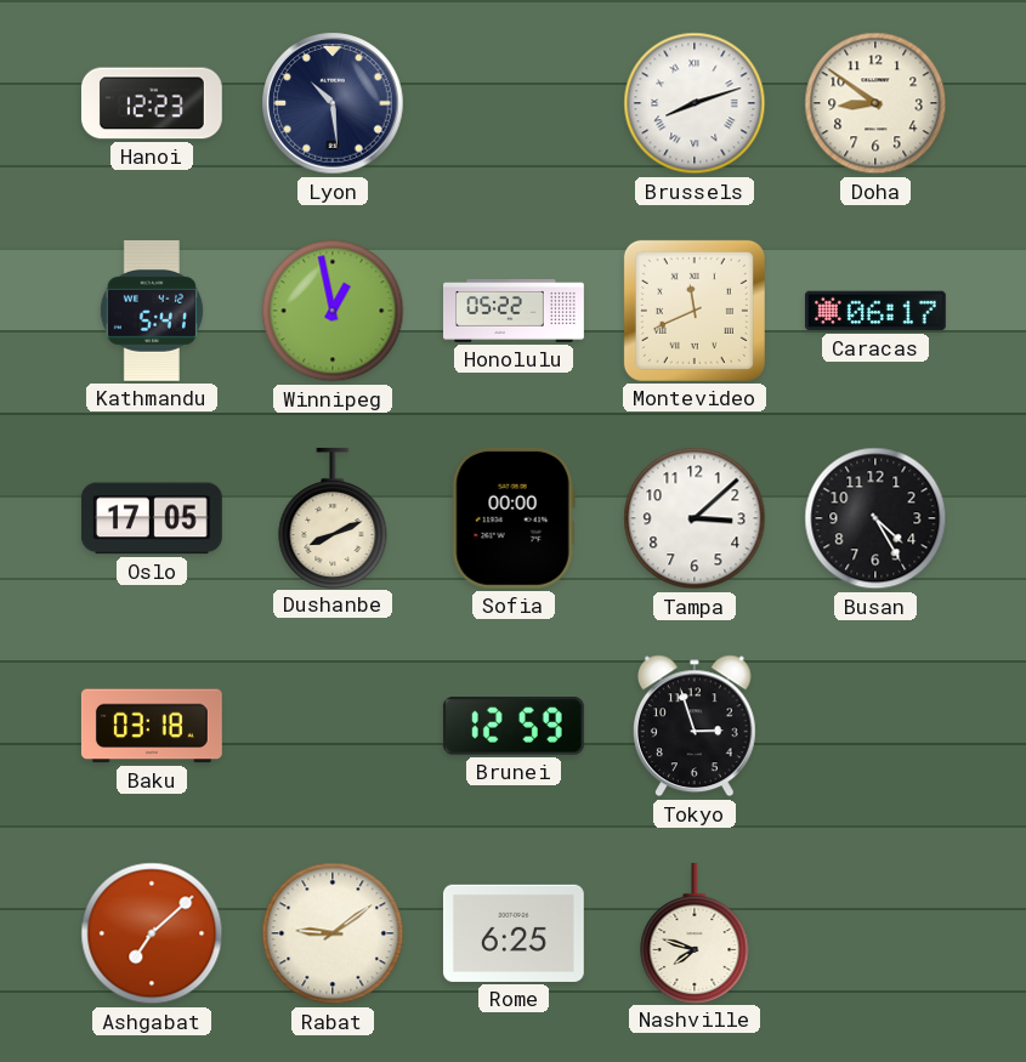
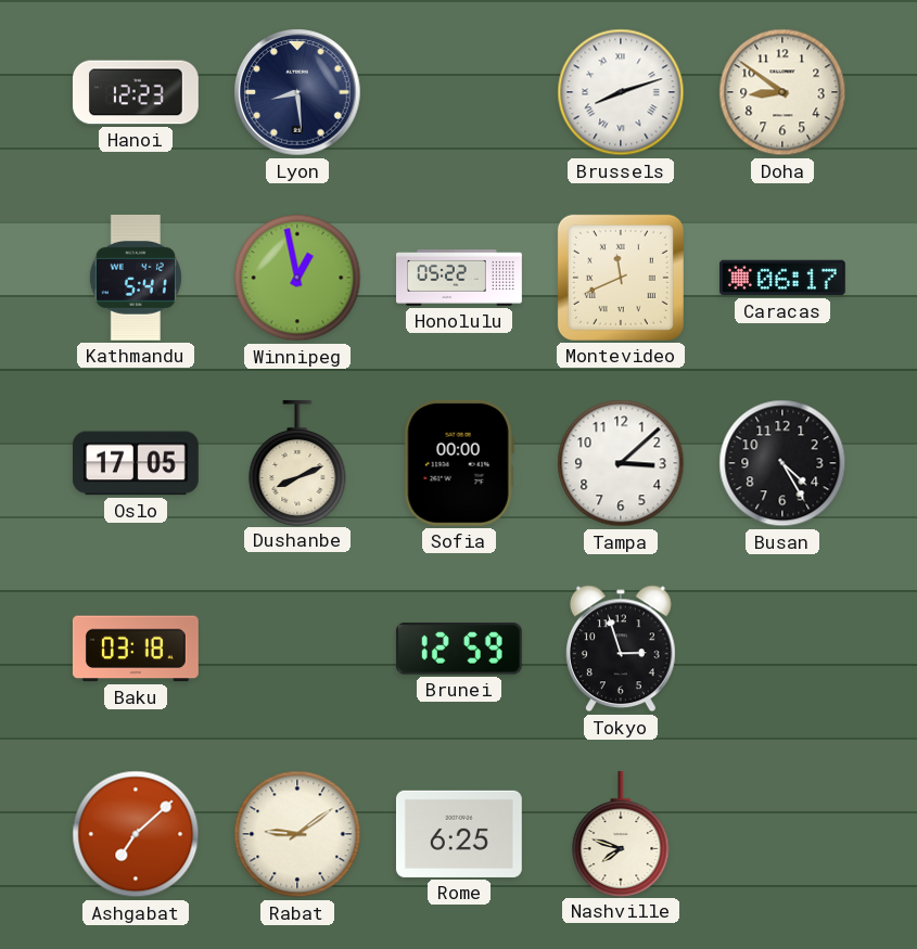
Lyon: 10:29 -> 8:29
